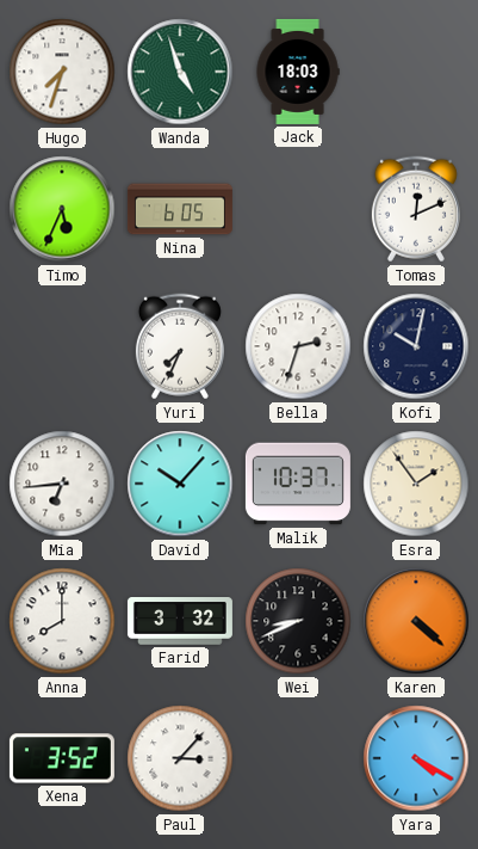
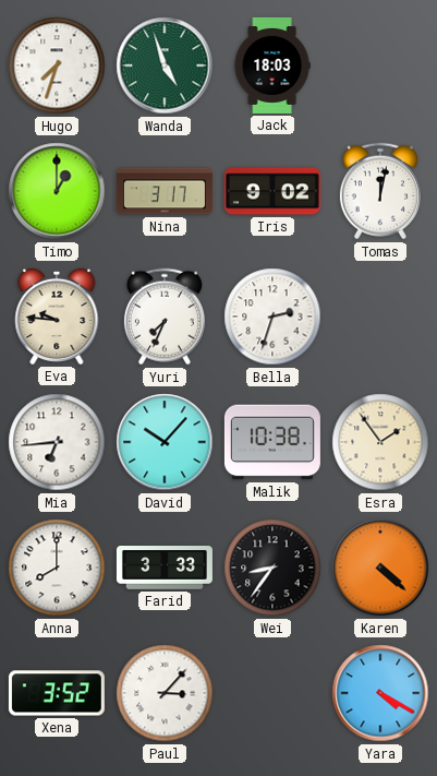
Timo: 5:34 -> 1:00
Nina: 6:05 -> 3:17
Iris: none -> 9:02
Tomas: 12:11 -> 12:02
Eva: none -> 9:46
Kofi: 10:02 -> none
Malik: 10:37 -> 10:38
Farid: 3:32 -> 3:33
Wei: 8:41 -> 8:36
